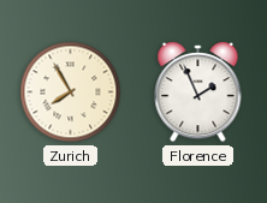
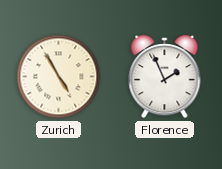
Zurich: 7:55 -> 4:55
